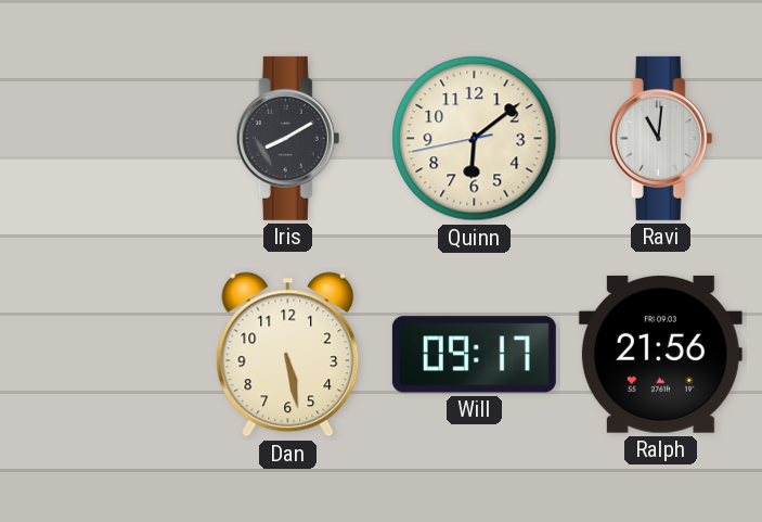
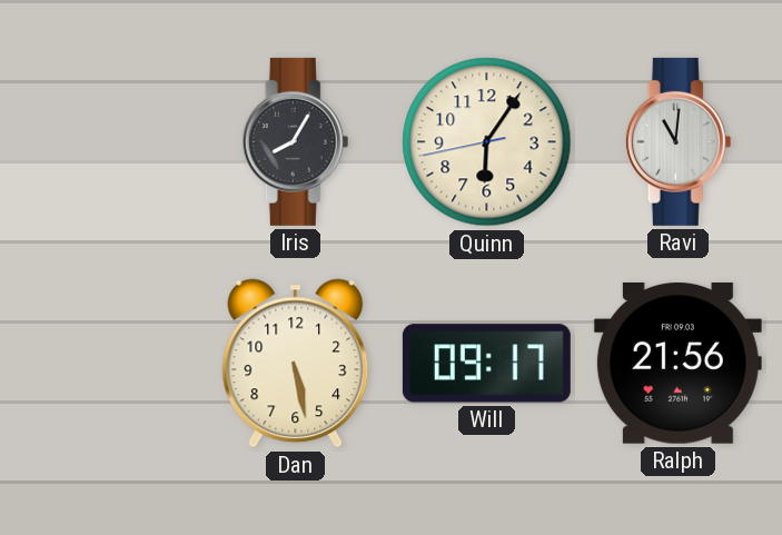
Iris: 8:10 -> 8:05
Quinn: 6:08 -> 6:05
